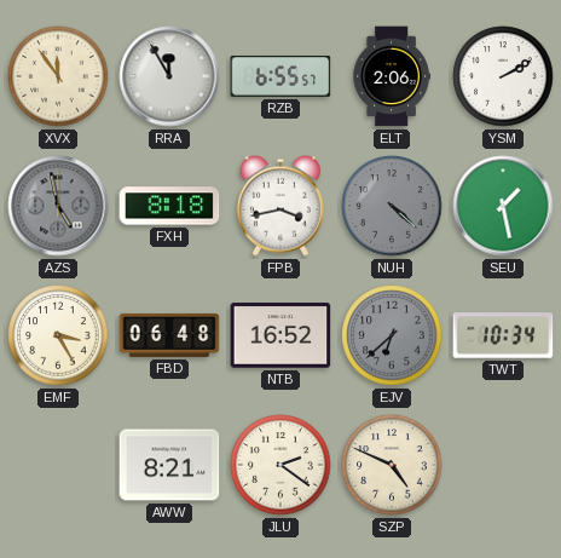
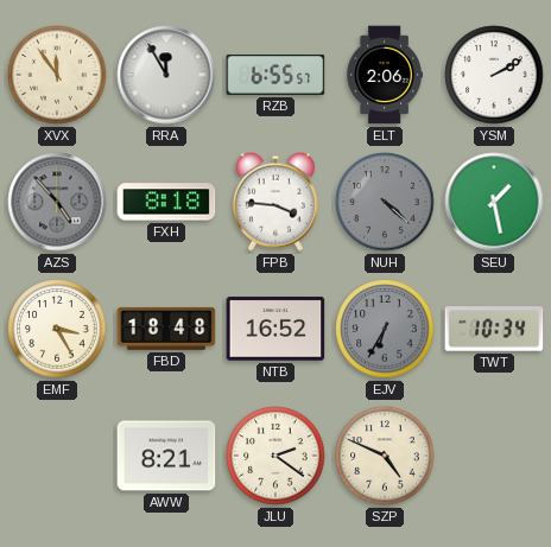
AZS: 4:58 -> 4:53
FPB: 3:43 -> 3:46
FBD: 06:48 -> 18:48
EJV: 6:38 -> 6:35
